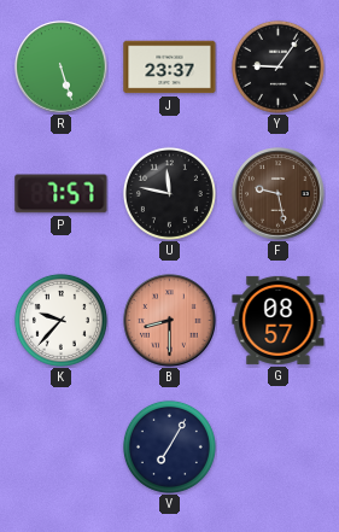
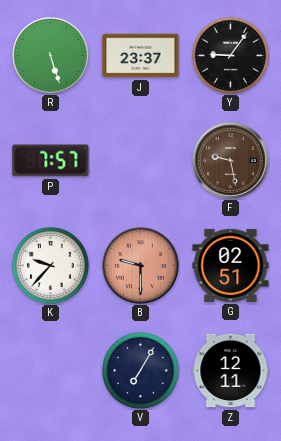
U: 11:47 -> none
B: 8:30 -> 9:30
G: 08:57 -> 02:51
Z: none -> 12:11
